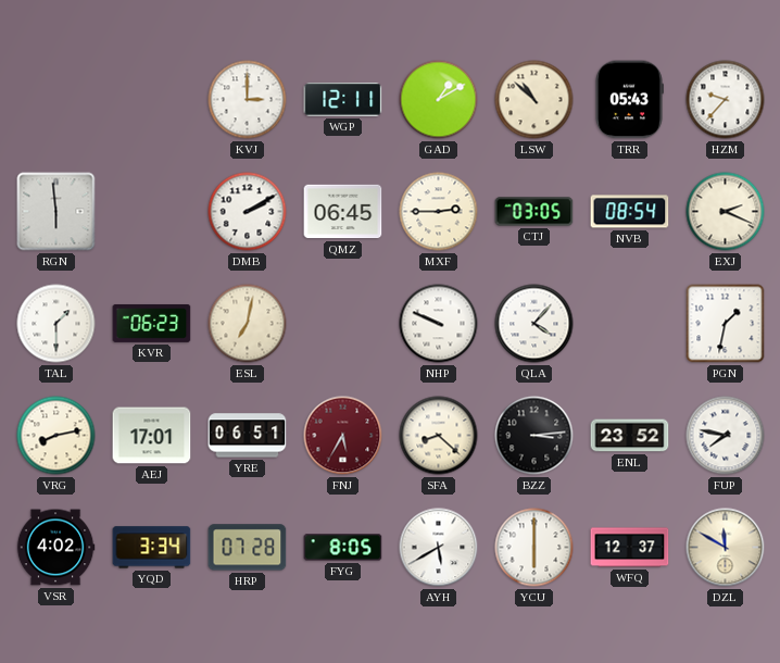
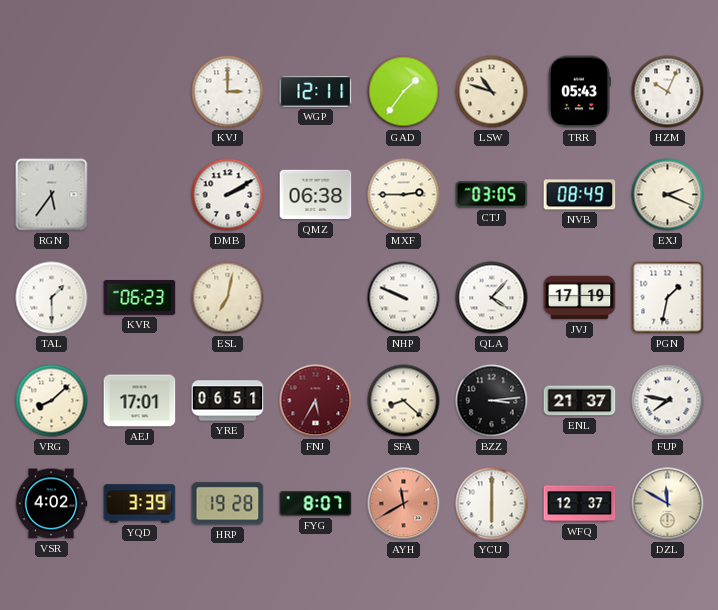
GAD: 1:10 -> 1:36
LSW: 10:52 -> 10:48
HZM: 9:37 -> 10:04
RGN: 5:59 -> 5:36
QMZ: 06:45 -> 06:38
NVB: 08:54 -> 08:49
JVJ: none -> 17:19
VRG: 8:13 -> 8:08
ENL: 23:52 -> 21:37
YQD: 3:34 -> 3:39
HRP: 07:28 -> 19:28
FYG: 8:05 -> 8:07
AYH: 5:40 -> 11:40
AYH dial: white -> salmon
